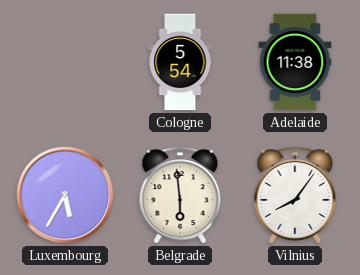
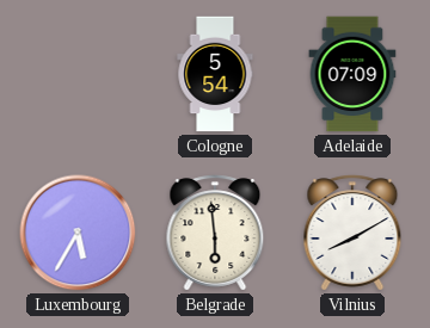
Adelaide: 11:38 -> 07:09
Vilnius: 8:06 -> 8:10
